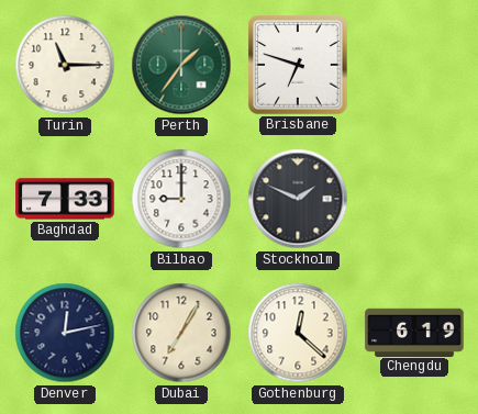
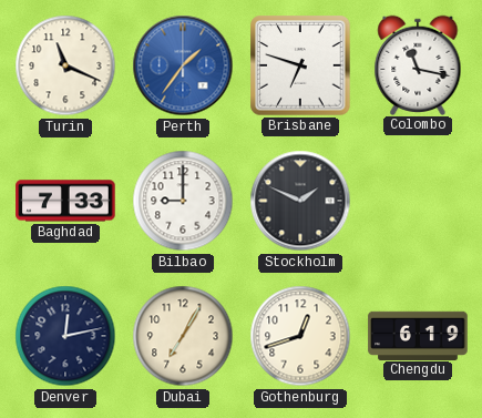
Turin: 11:15 -> 11:19
Perth dial: green -> blue
Colombo: none -> 11:17
Gothenburg: 12:22 -> 12:42
